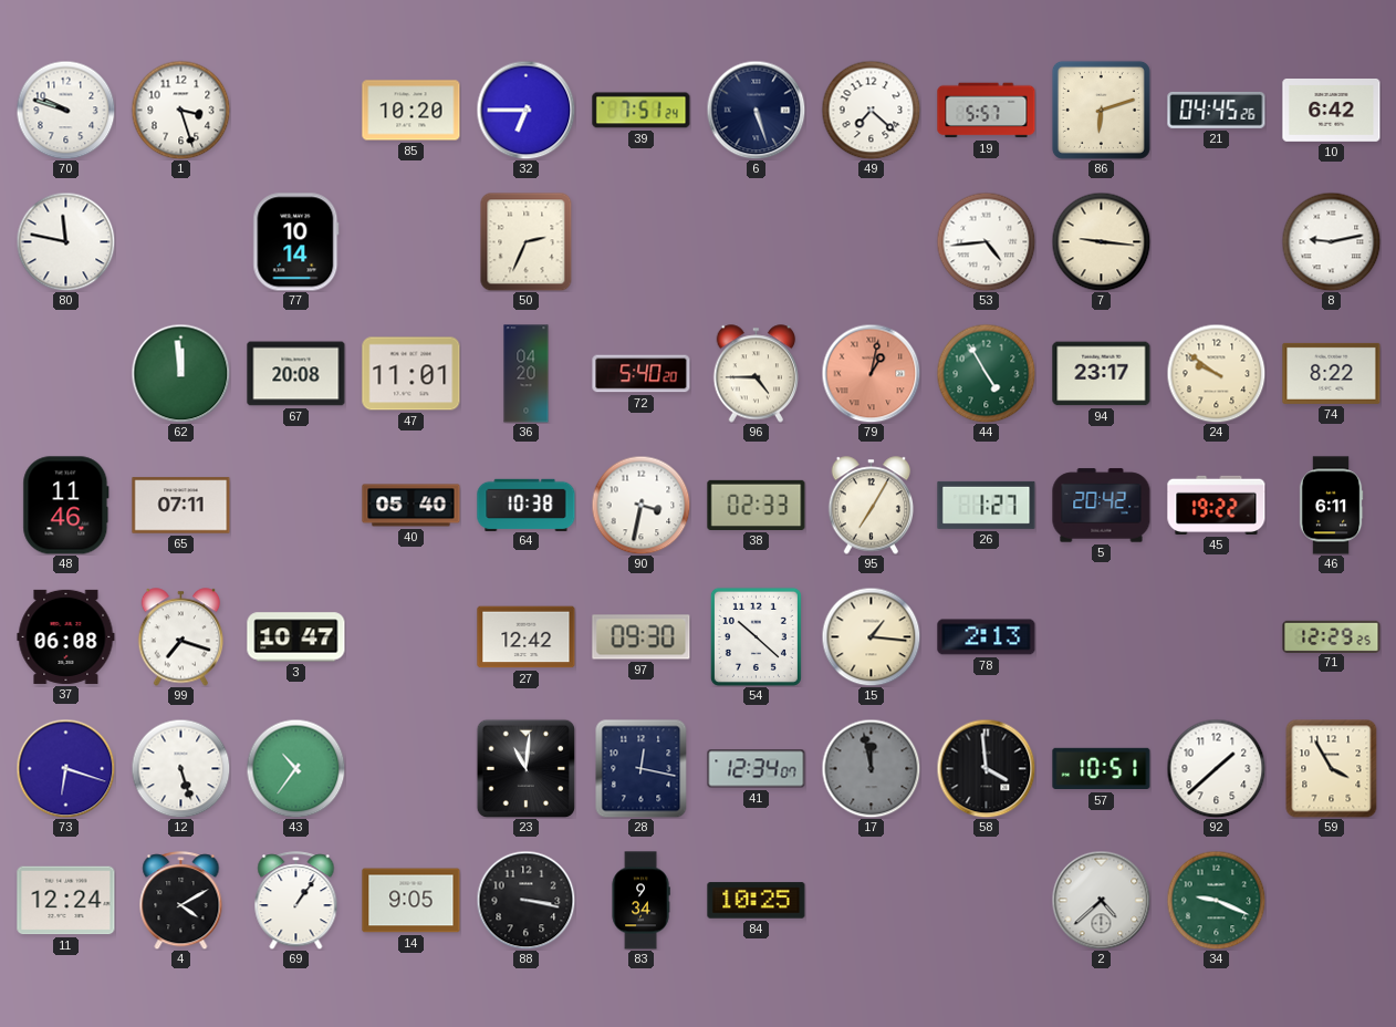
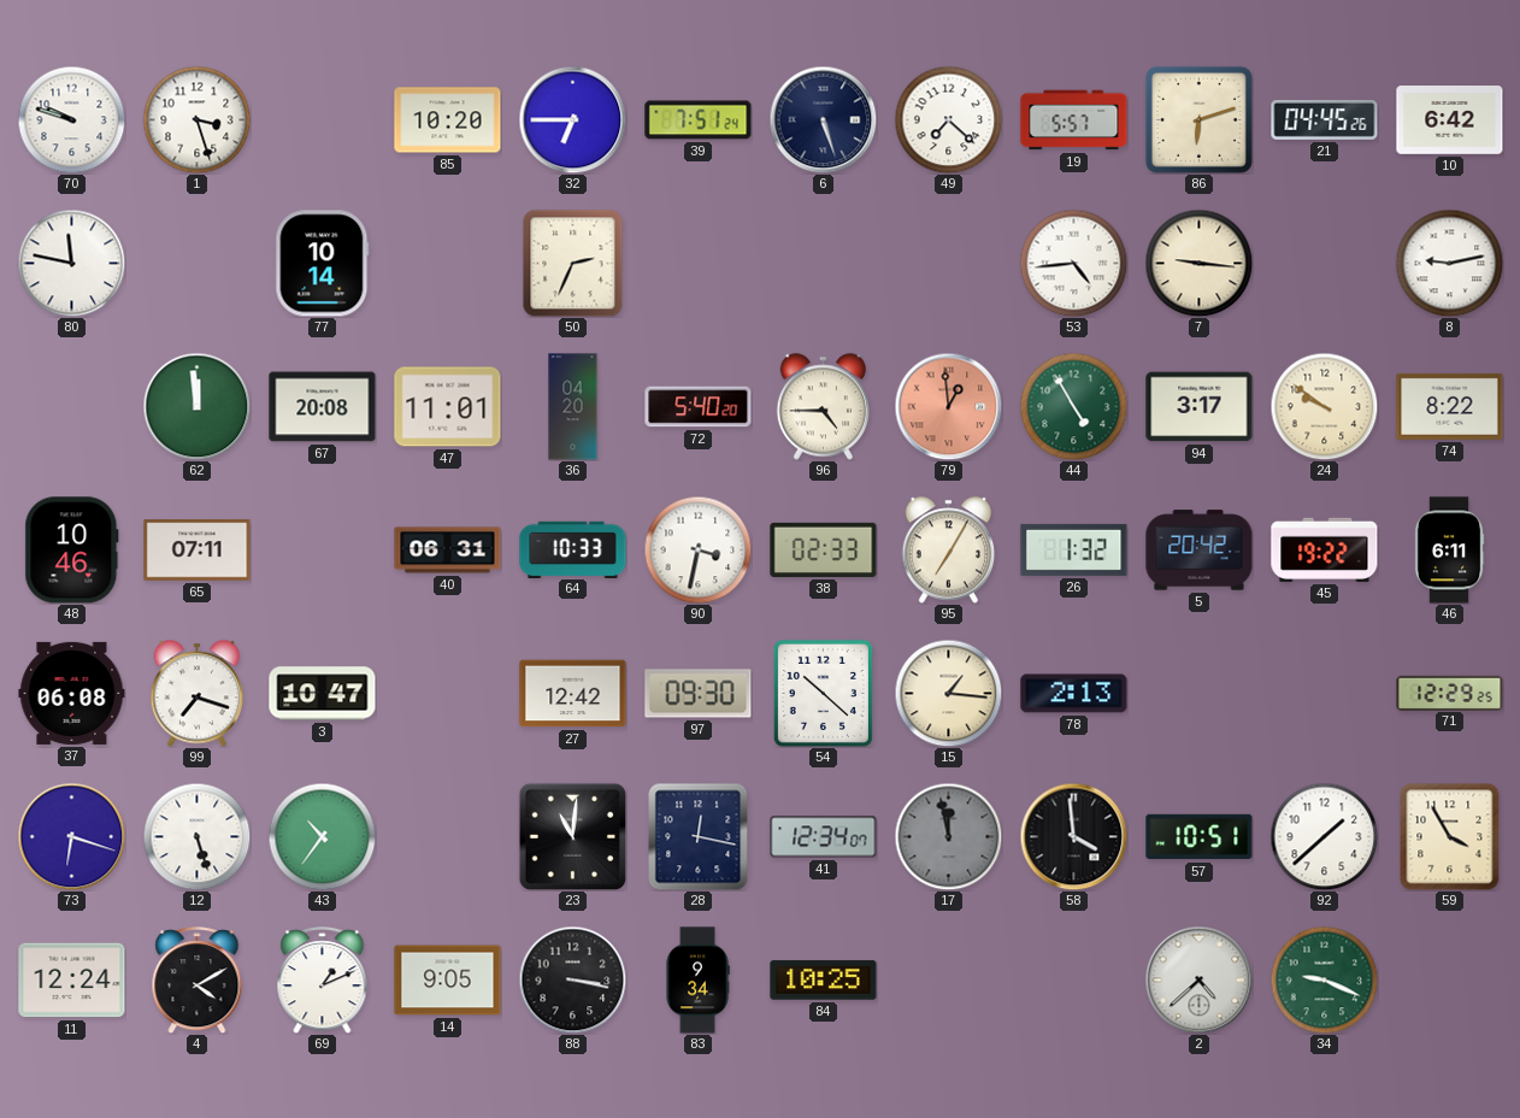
79: 1:02 -> 12:59
94: 23:17 -> 3:17
48: 11:46 -> 10:46
40: 05:40 -> 06:31
64: 10:38 -> 10:33
26: 1:27 -> 1:32
69: 1:06 -> 1:11
